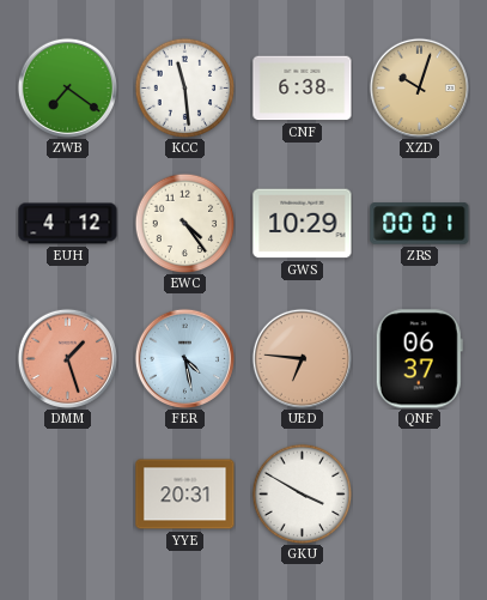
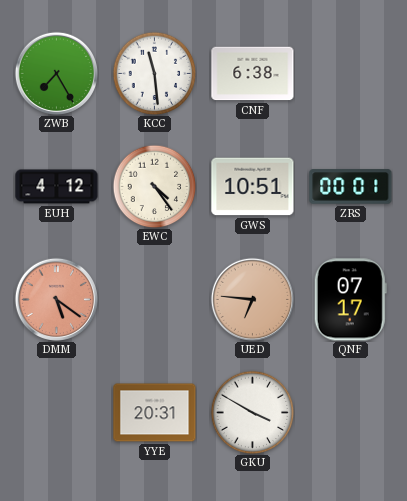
ZWB: 7:21 -> 7:25
XZD: 10:03 -> none
GWS: 10:29 -> 10:51
DMM: 1:27 -> 5:21
FER: 4:28 -> none
QNF: 06:37 -> 07:17
